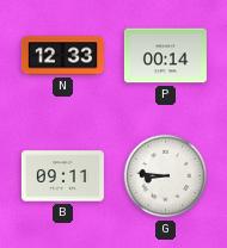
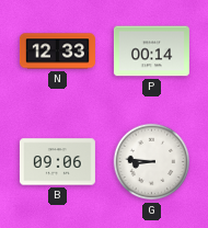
B: 09:11 -> 09:06
